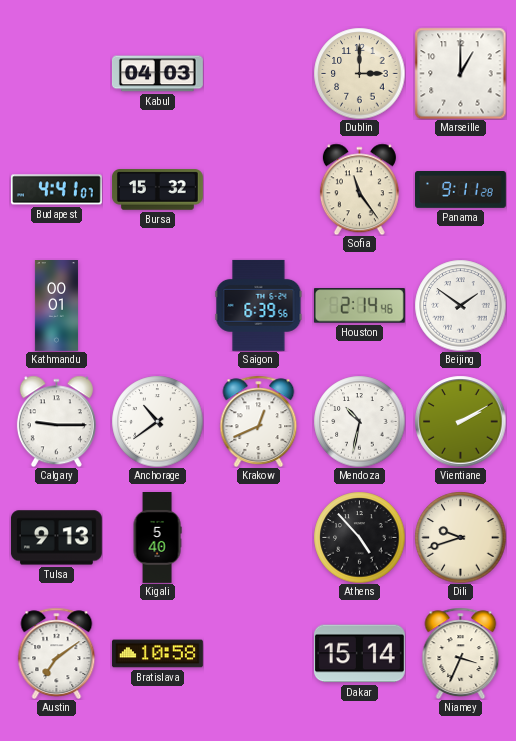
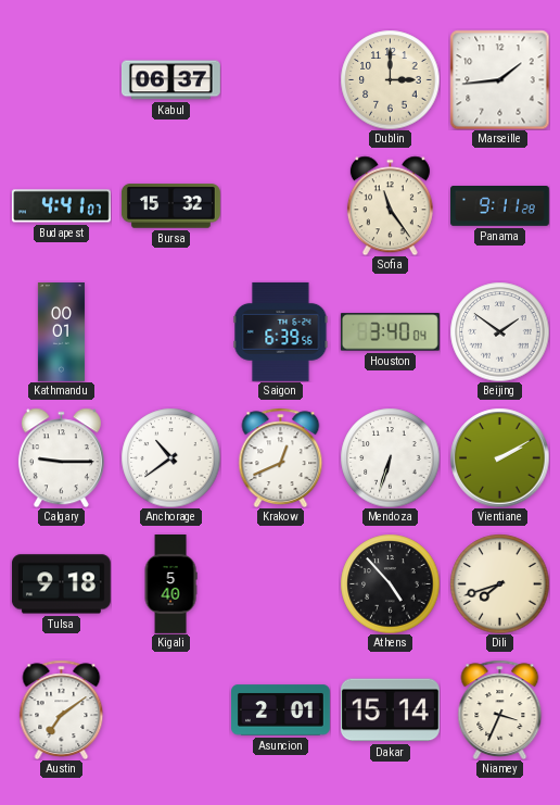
Kabul: 04:03 -> 06:37
Marseille: 1:00 -> 1:44
Houston: 2:14 -> 3:40
Mendoza: 10:32 -> 6:33
Tulsa: 9:13 -> 9:18
Dili: 9:42 -> 7:42
Bratislava: 10:58 -> none
Asuncion: none -> 2:01
